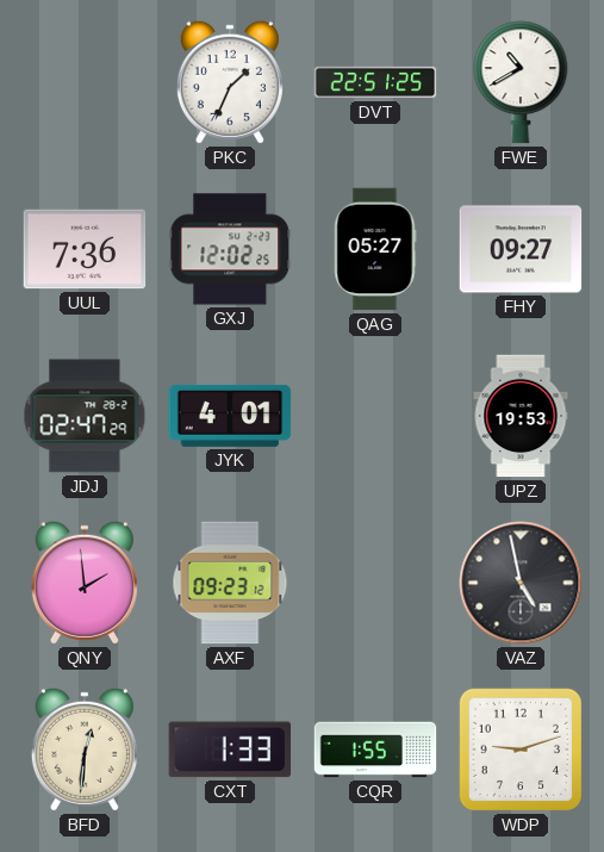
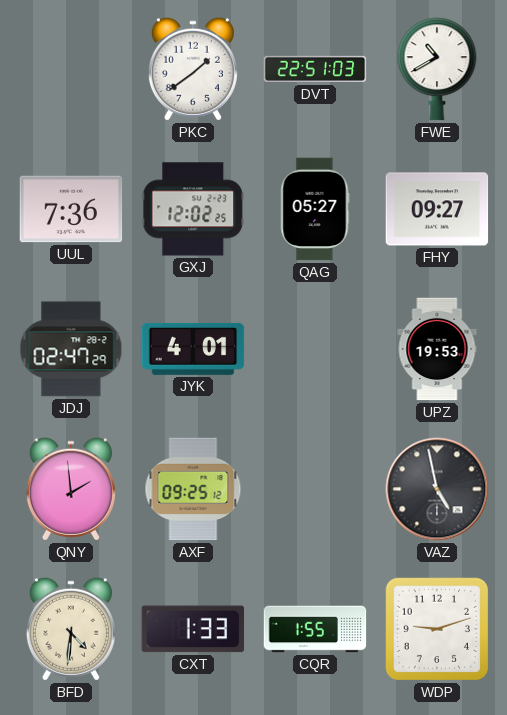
PKC: 1:34 -> 1:39
DVT: 22:51:25 -> 22:51:03
AXF: 09:23 -> 09:25
BFD: 12:31 -> 4:31
